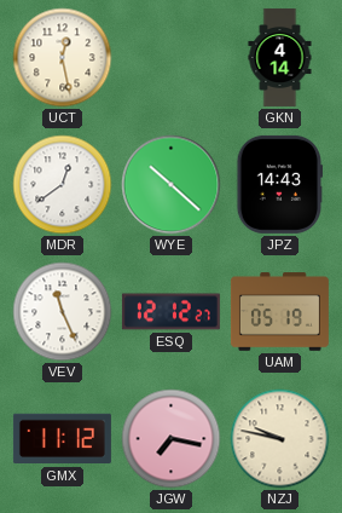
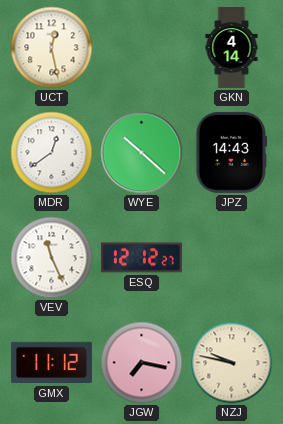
UAM: 05:19 -> none
